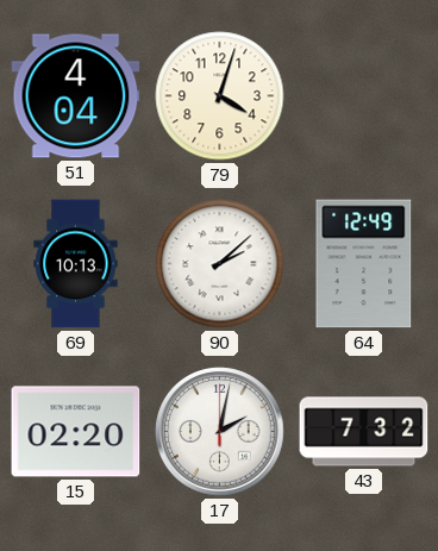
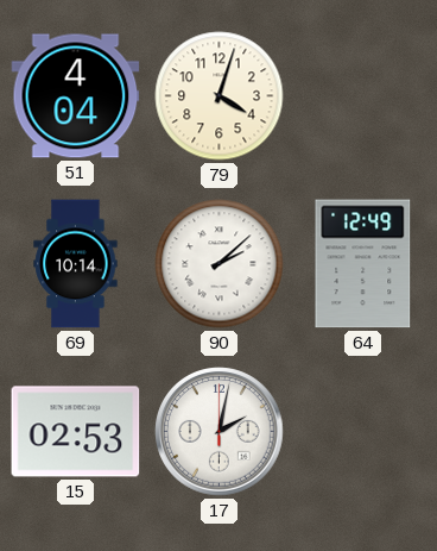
69: 10:13 -> 10:14
15: 02:20 -> 02:53
43: 7:32 -> none
